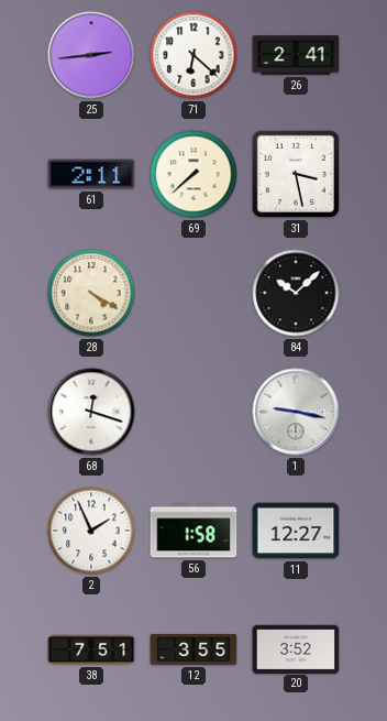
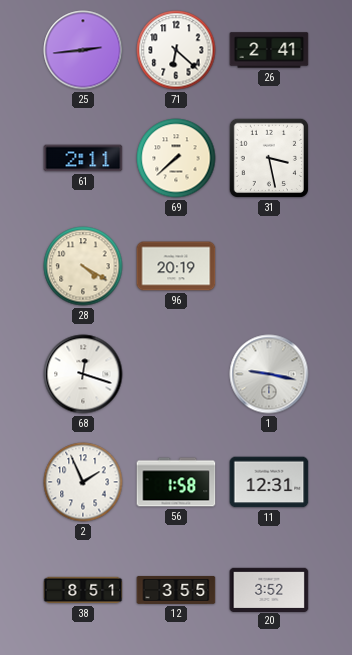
96: none -> 20:19
84: 10:08 -> none
11: 12:27 -> 12:31
38: 7:51 -> 8:51
